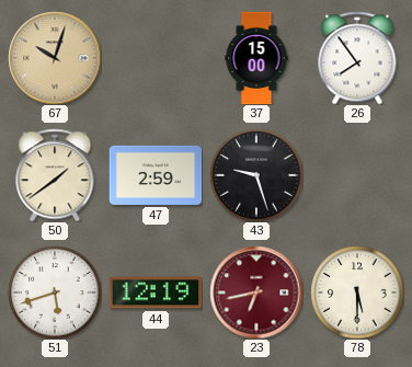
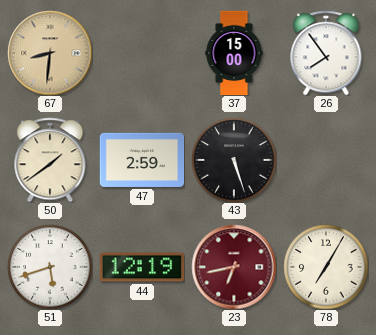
67: 10:03 -> 8:31
43: 9:27 -> 5:27
78: 5:30 -> 7:05
